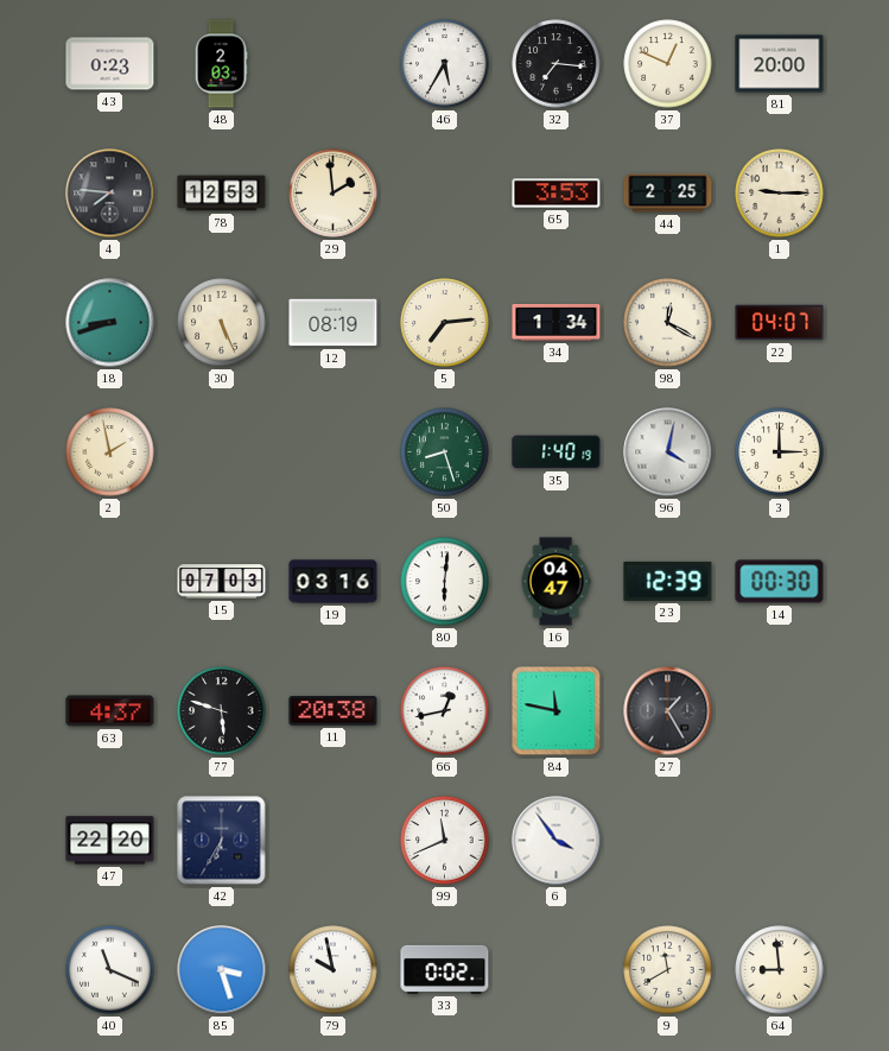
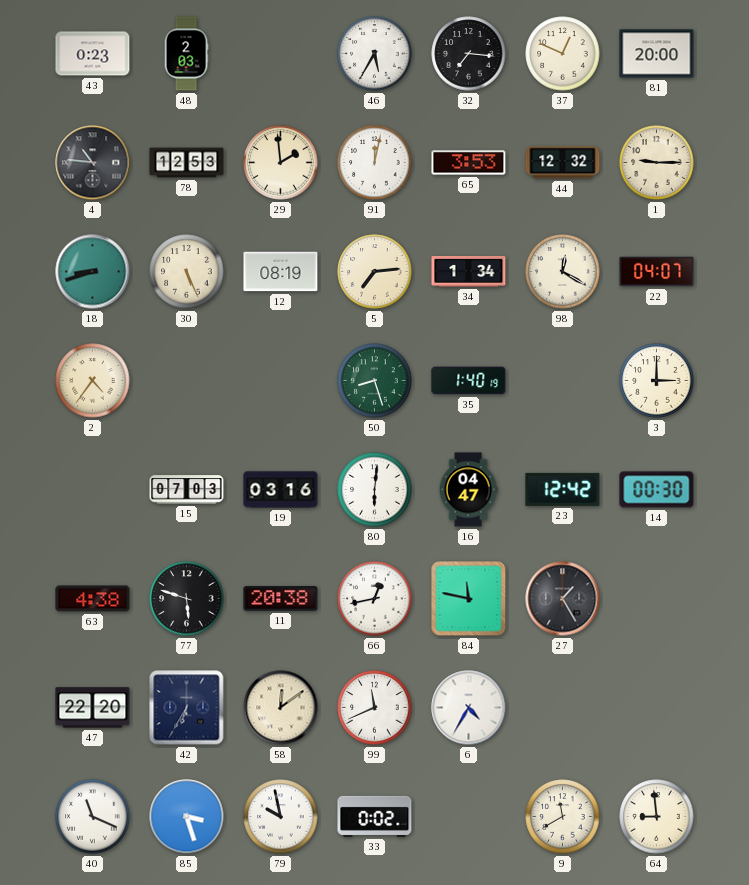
4: 7:46 -> 10:46
91: none -> 12:02
44: 2:25 -> 12:32
2: 1:58 -> 4:36
96: 4:02 -> none
23: 12:39 -> 12:42
63: 4:37 -> 4:38
58: none -> 12:09
6: 3:54 -> 4:35
